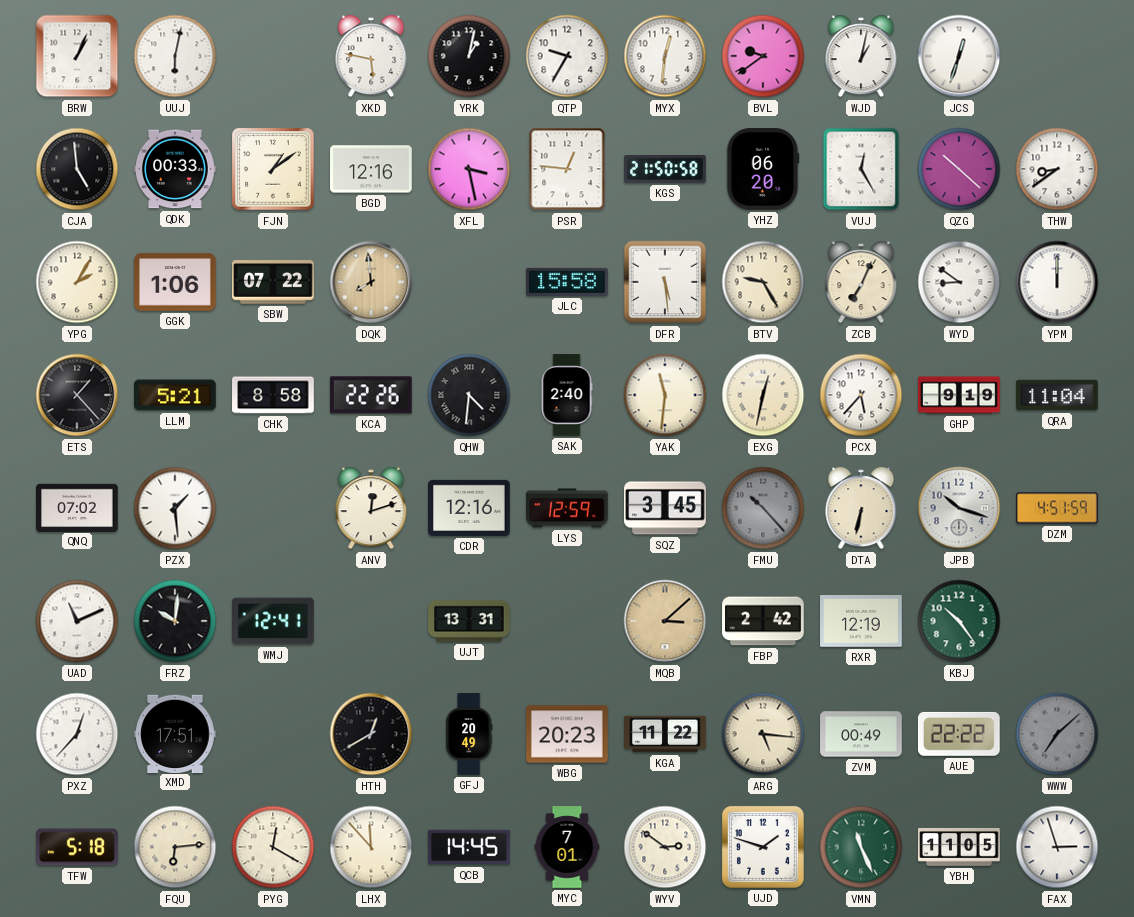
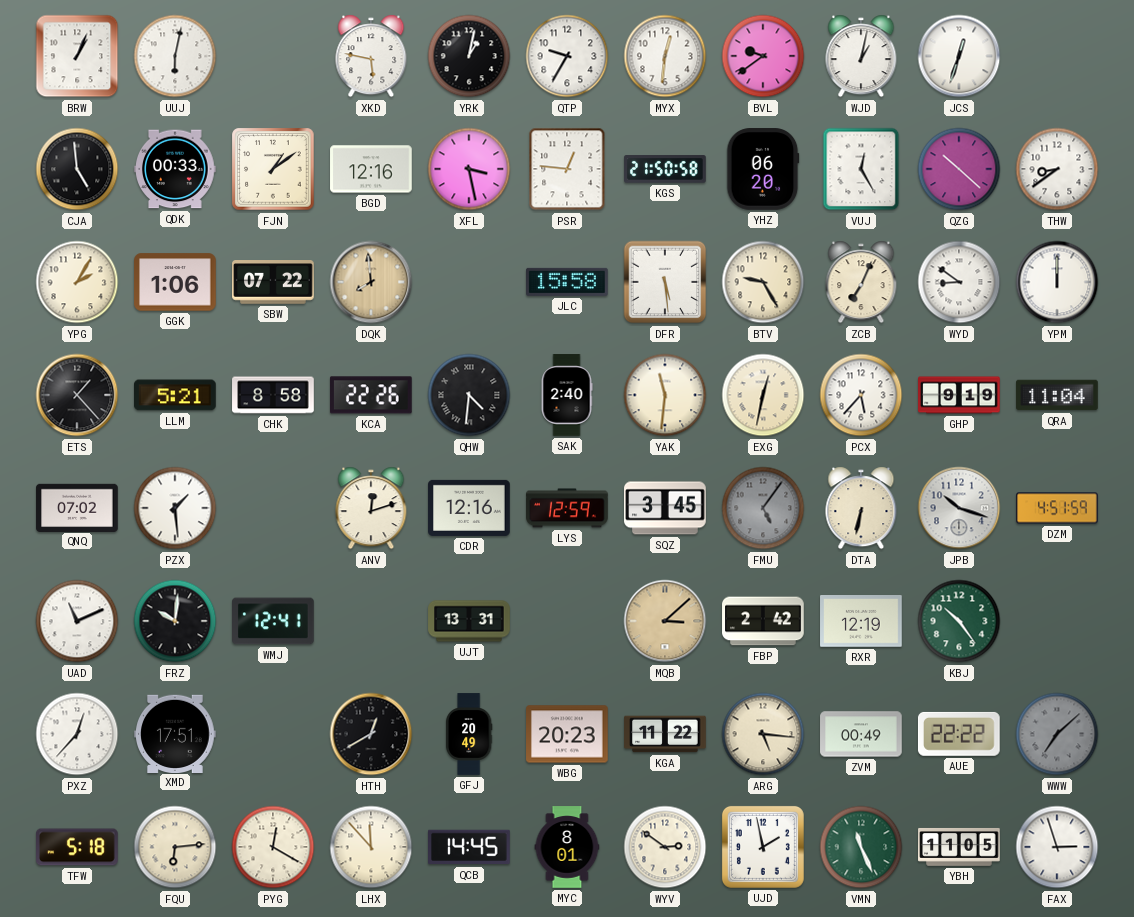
FMU: 10:23 -> 5:06
MYC: 7:01 -> 8:01
UJD: 1:48 -> 1:58
